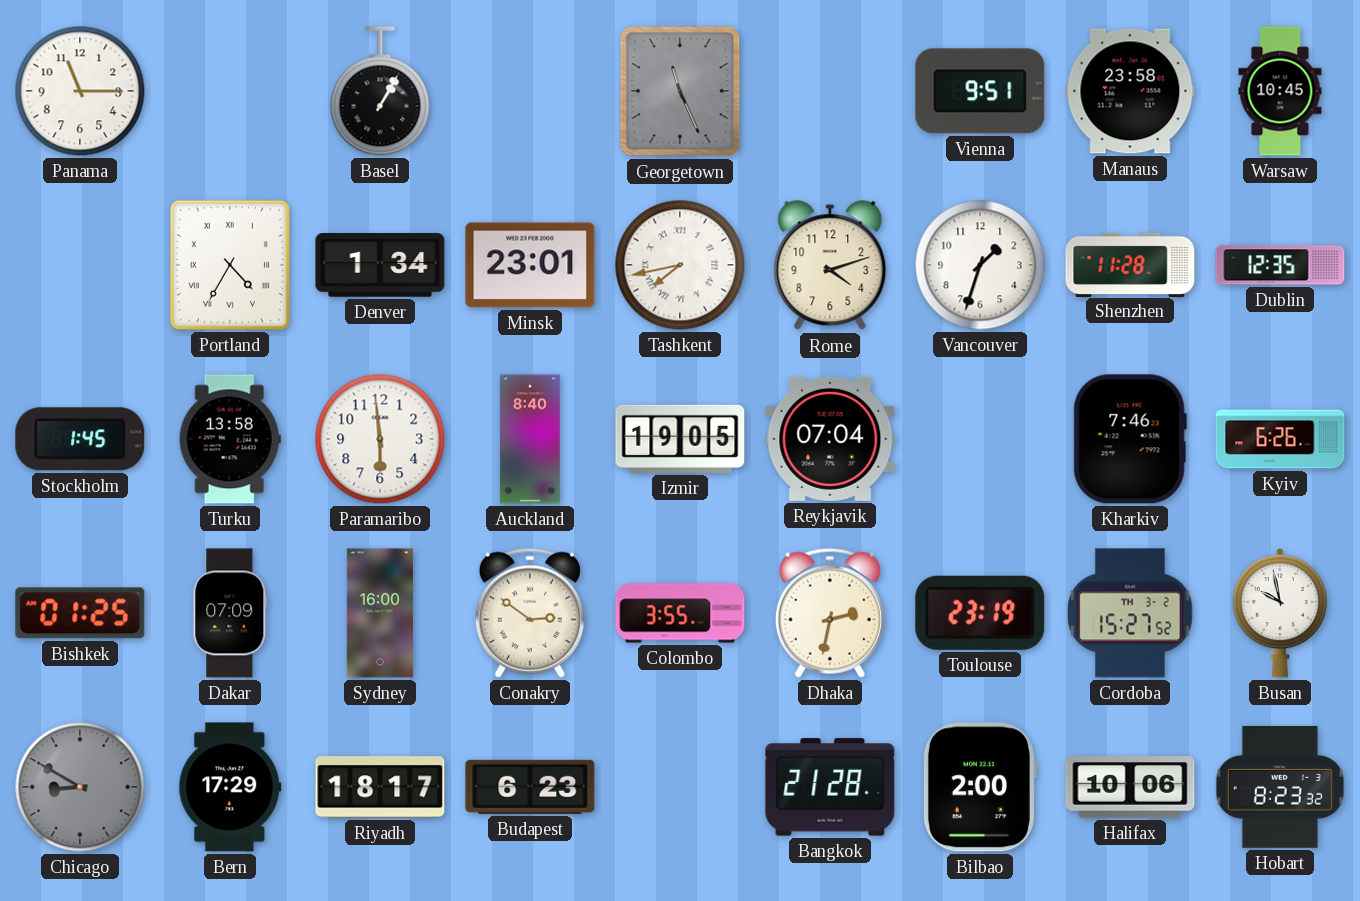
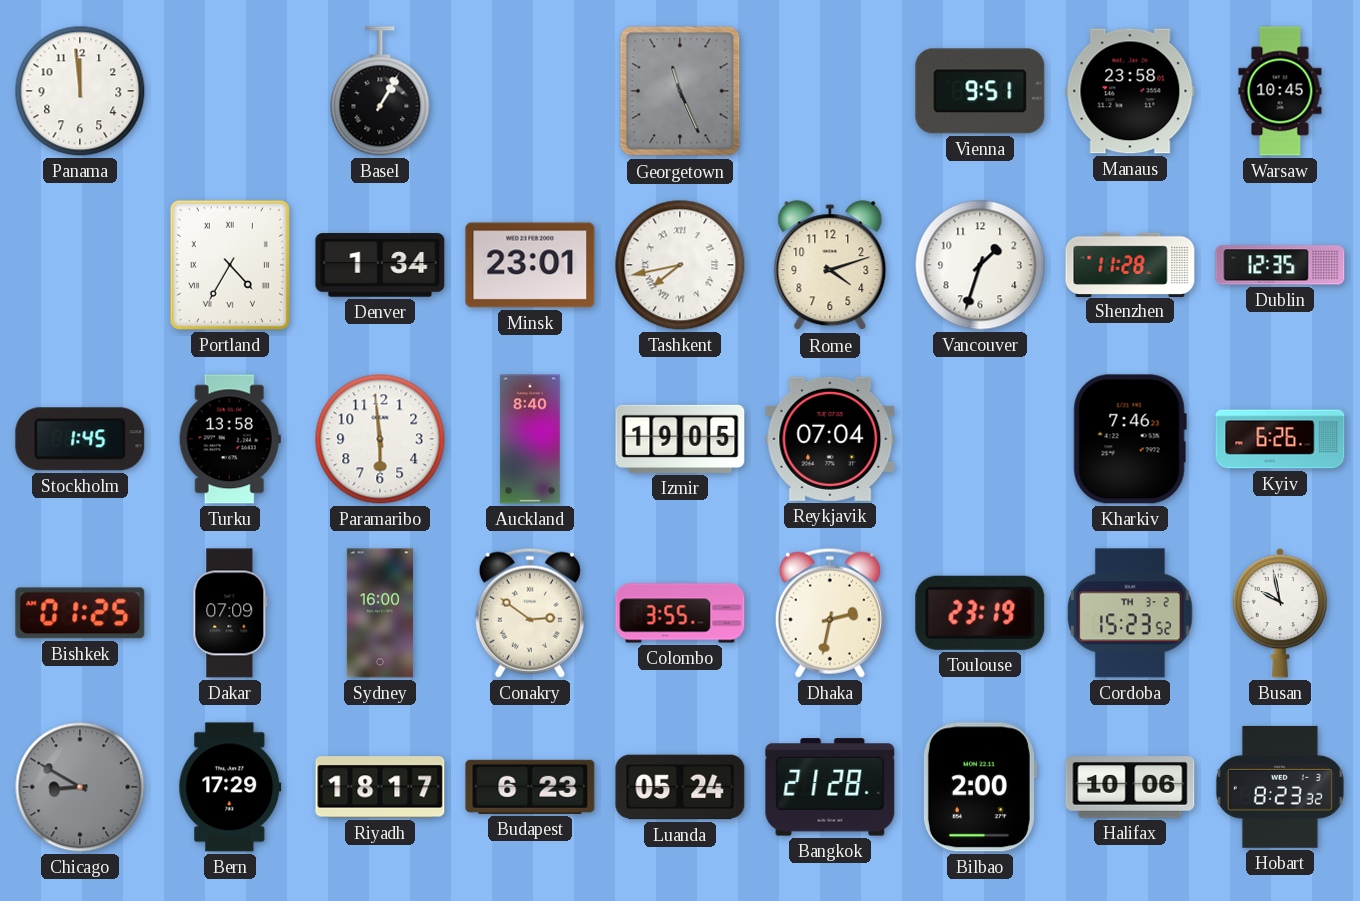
Panama: 11:15 -> 11:59
Cordoba: 15:27 -> 15:23
Luanda: none -> 05:24
